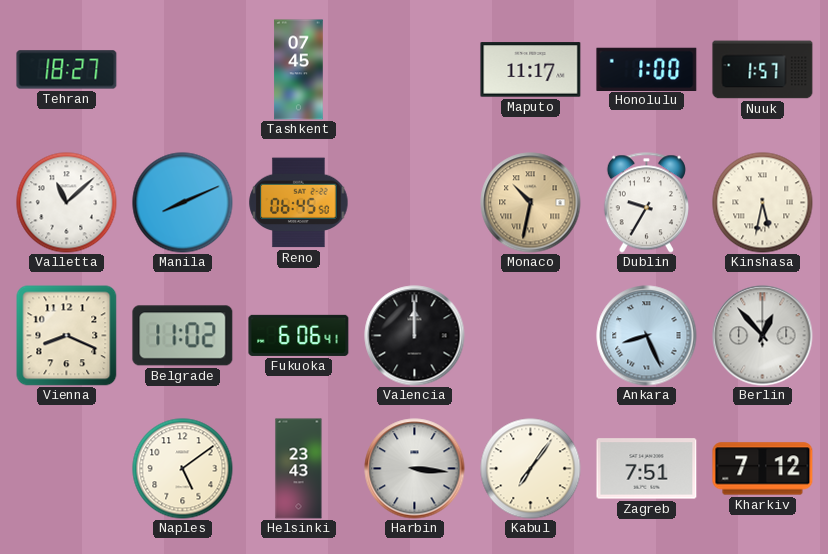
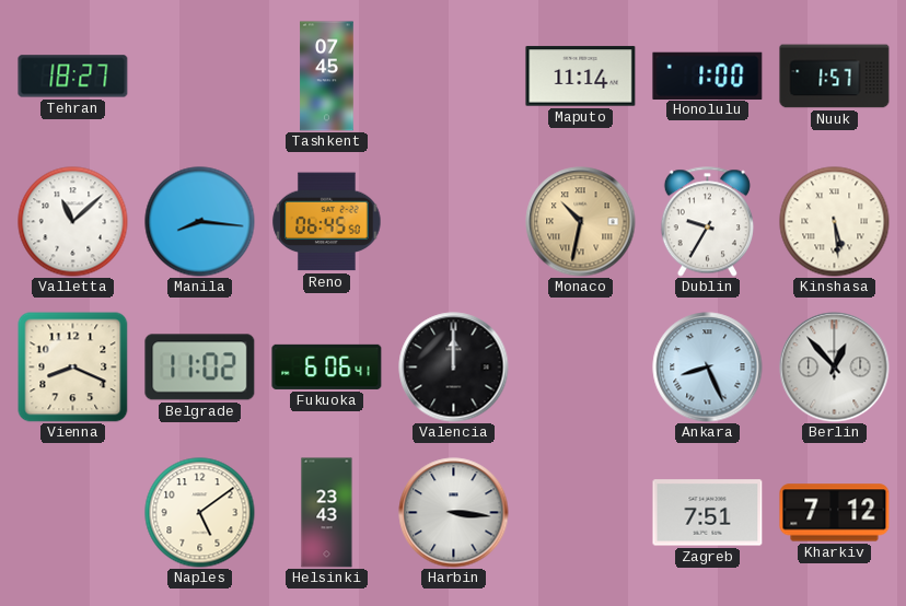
Maputo: 11:17 -> 11:14
Manila: 8:11 -> 8:16
Kinshasa: 5:32 -> 5:29
Kabul: 7:06 -> none
